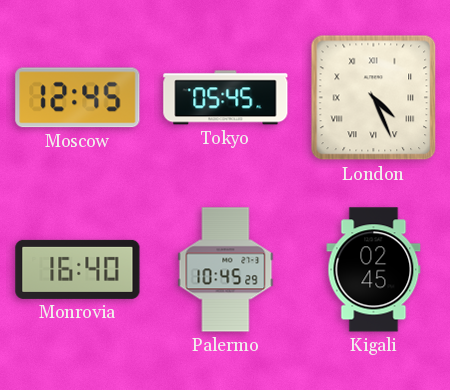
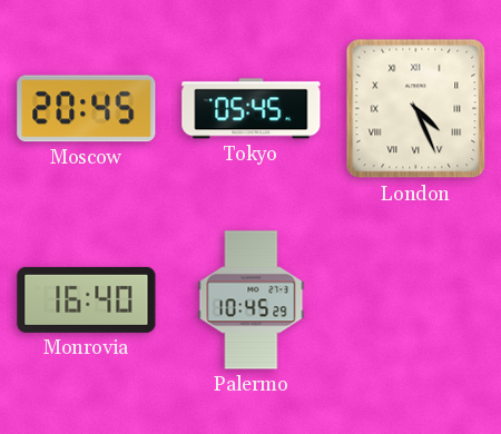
Moscow: 12:45 -> 20:45
Kigali: 02:45 -> none
